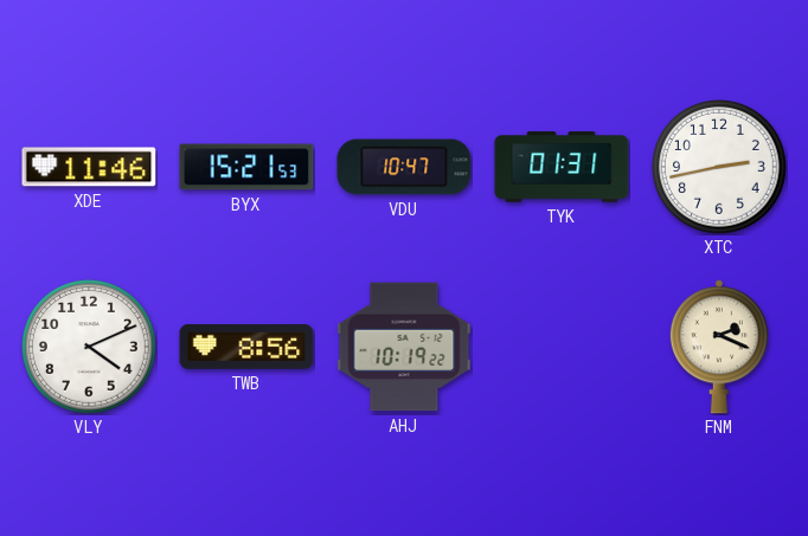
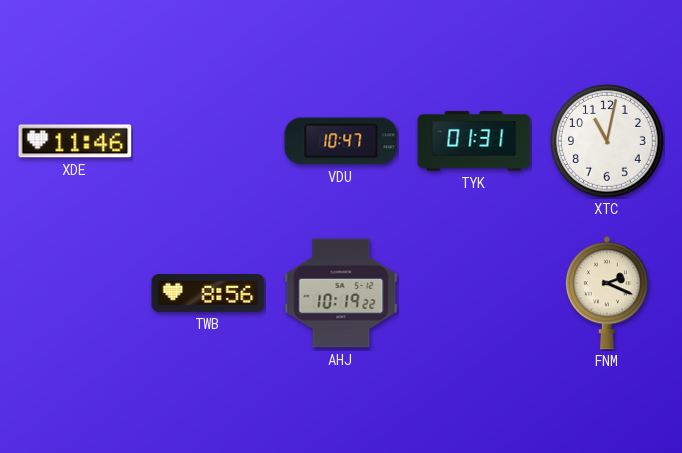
BYX: 15:21 -> none
XTC: 2:43 -> 11:02
VLY: 4:11 -> none
